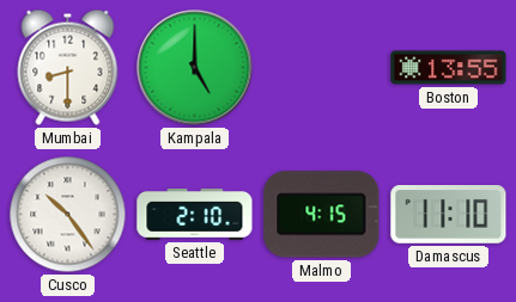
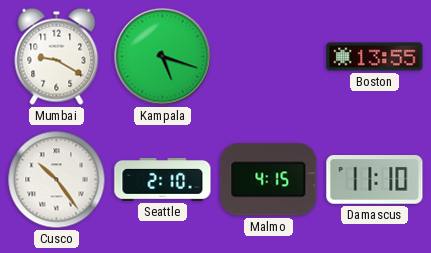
Mumbai: 8:30 -> 9:20
Kampala: 5:00 -> 5:18
